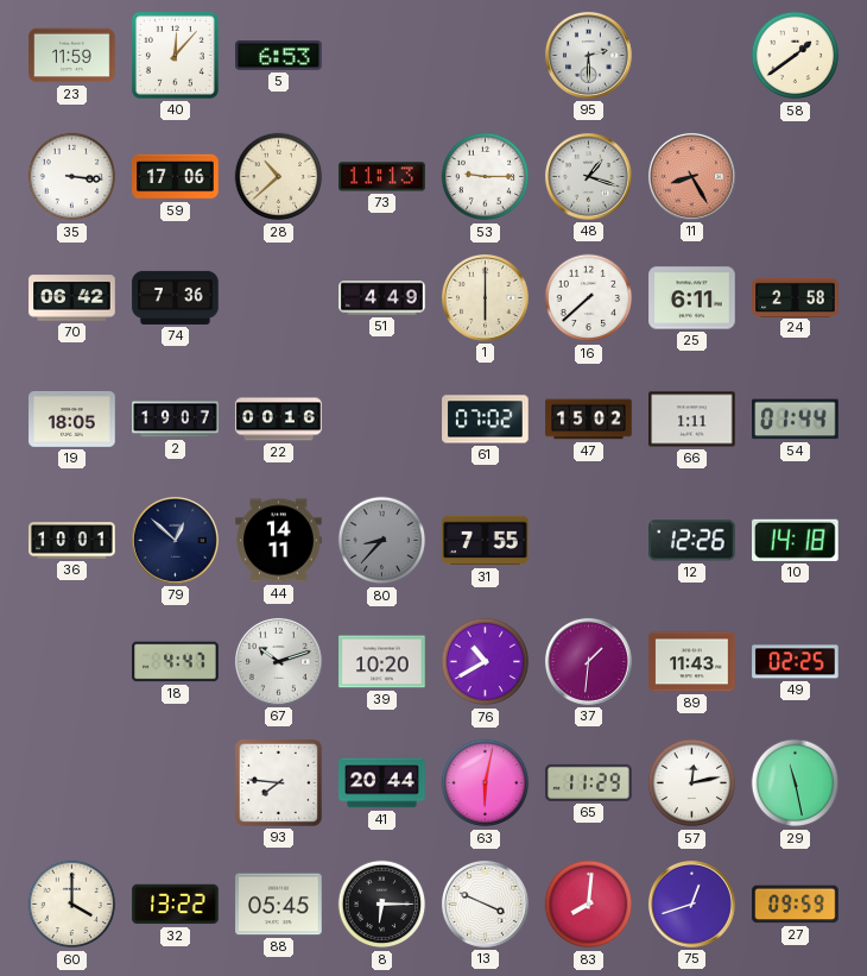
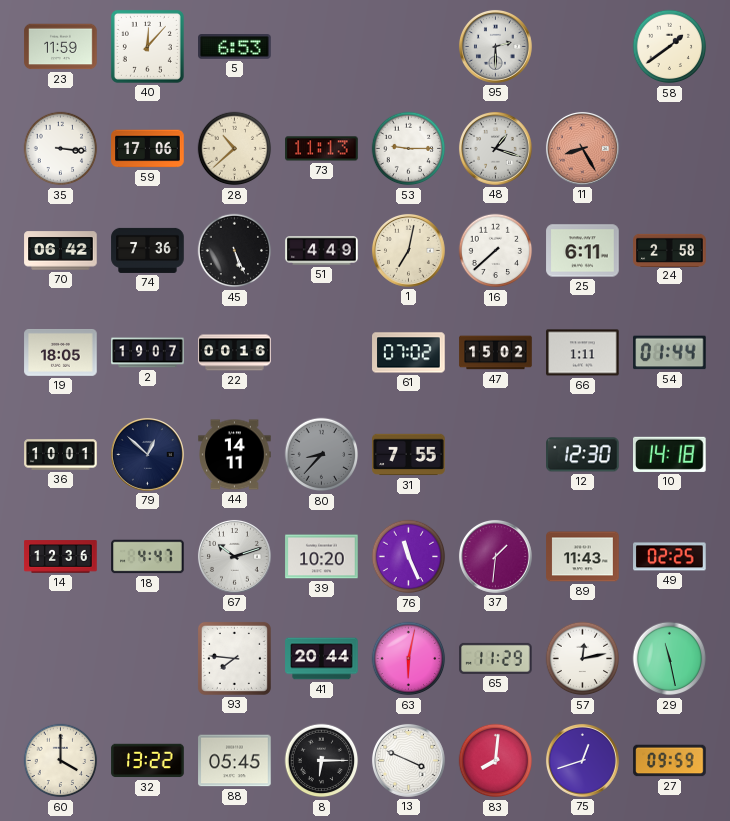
45: none -> 5:26
1: 6:00 -> 7:02
12: 12:26 -> 12:30
14: none -> 12:36
76: 10:40 -> 11:26
